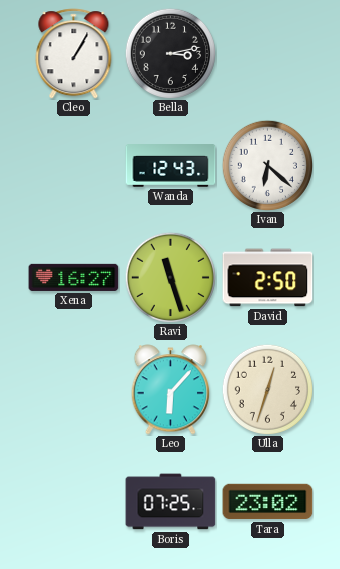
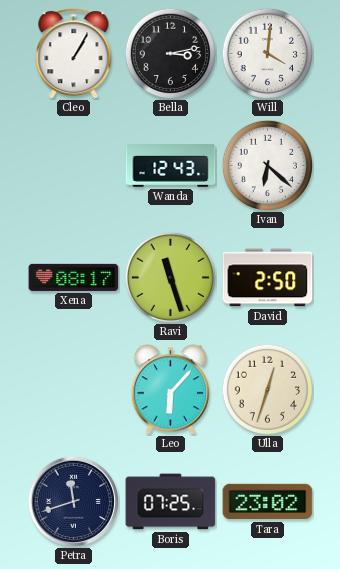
Will: none -> 4:01
Xena: 16:27 -> 08:17
Petra: none -> 11:42
